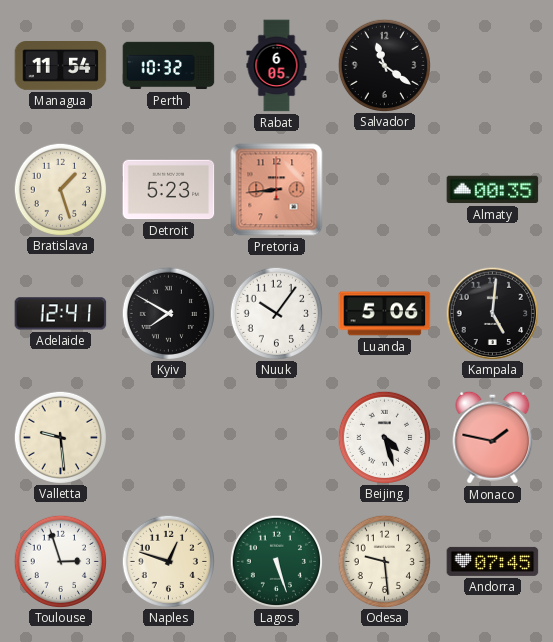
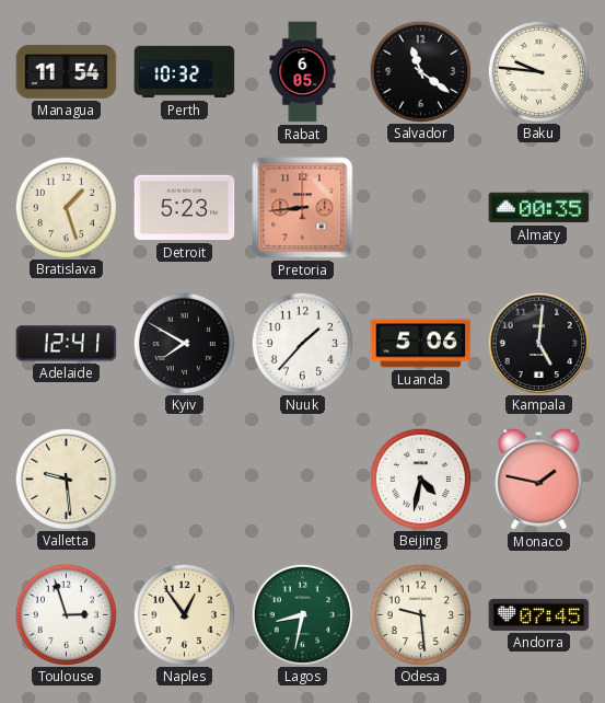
Baku: none -> 9:46
Nuuk: 10:06 -> 1:37
Beijing: 4:27 -> 4:32
Naples: 12:48 -> 12:54
Lagos: 5:27 -> 8:32
